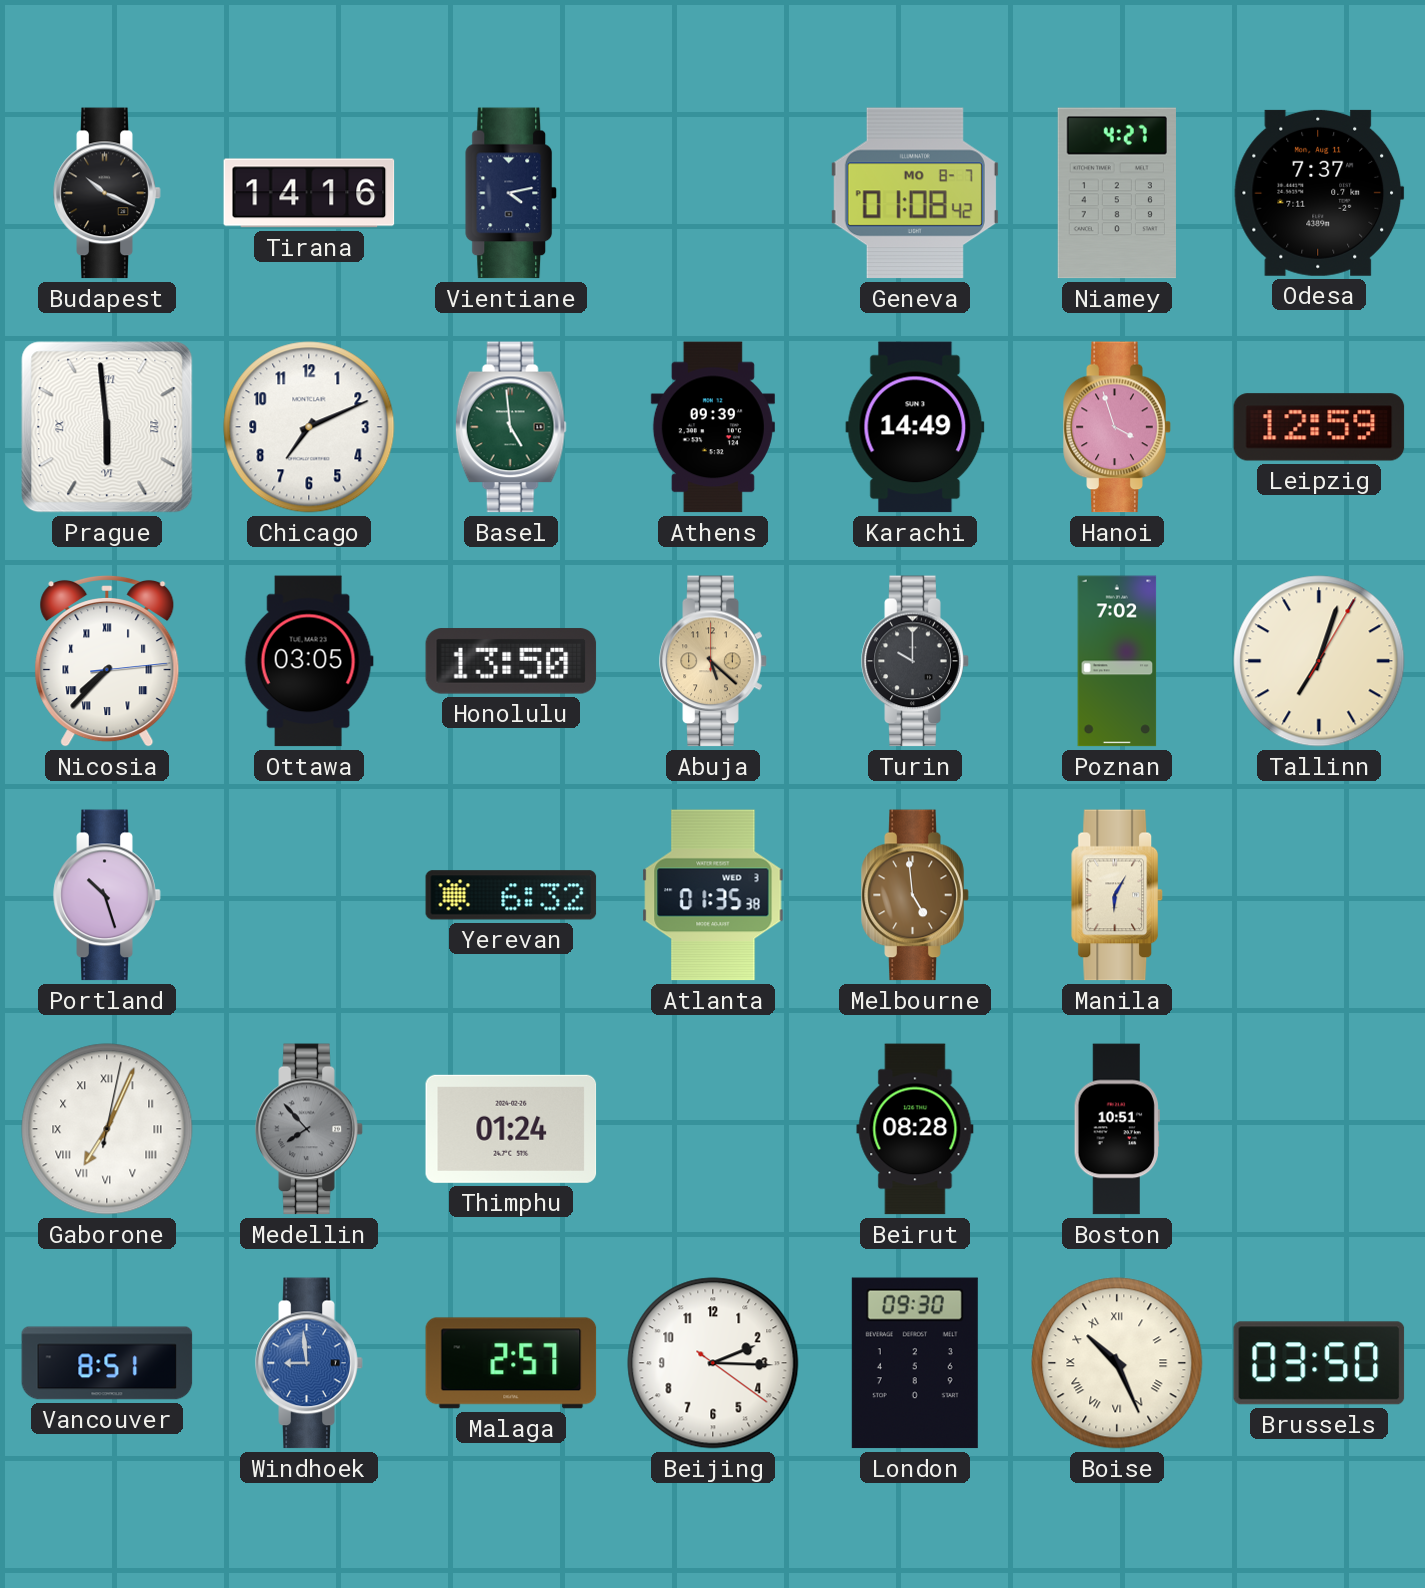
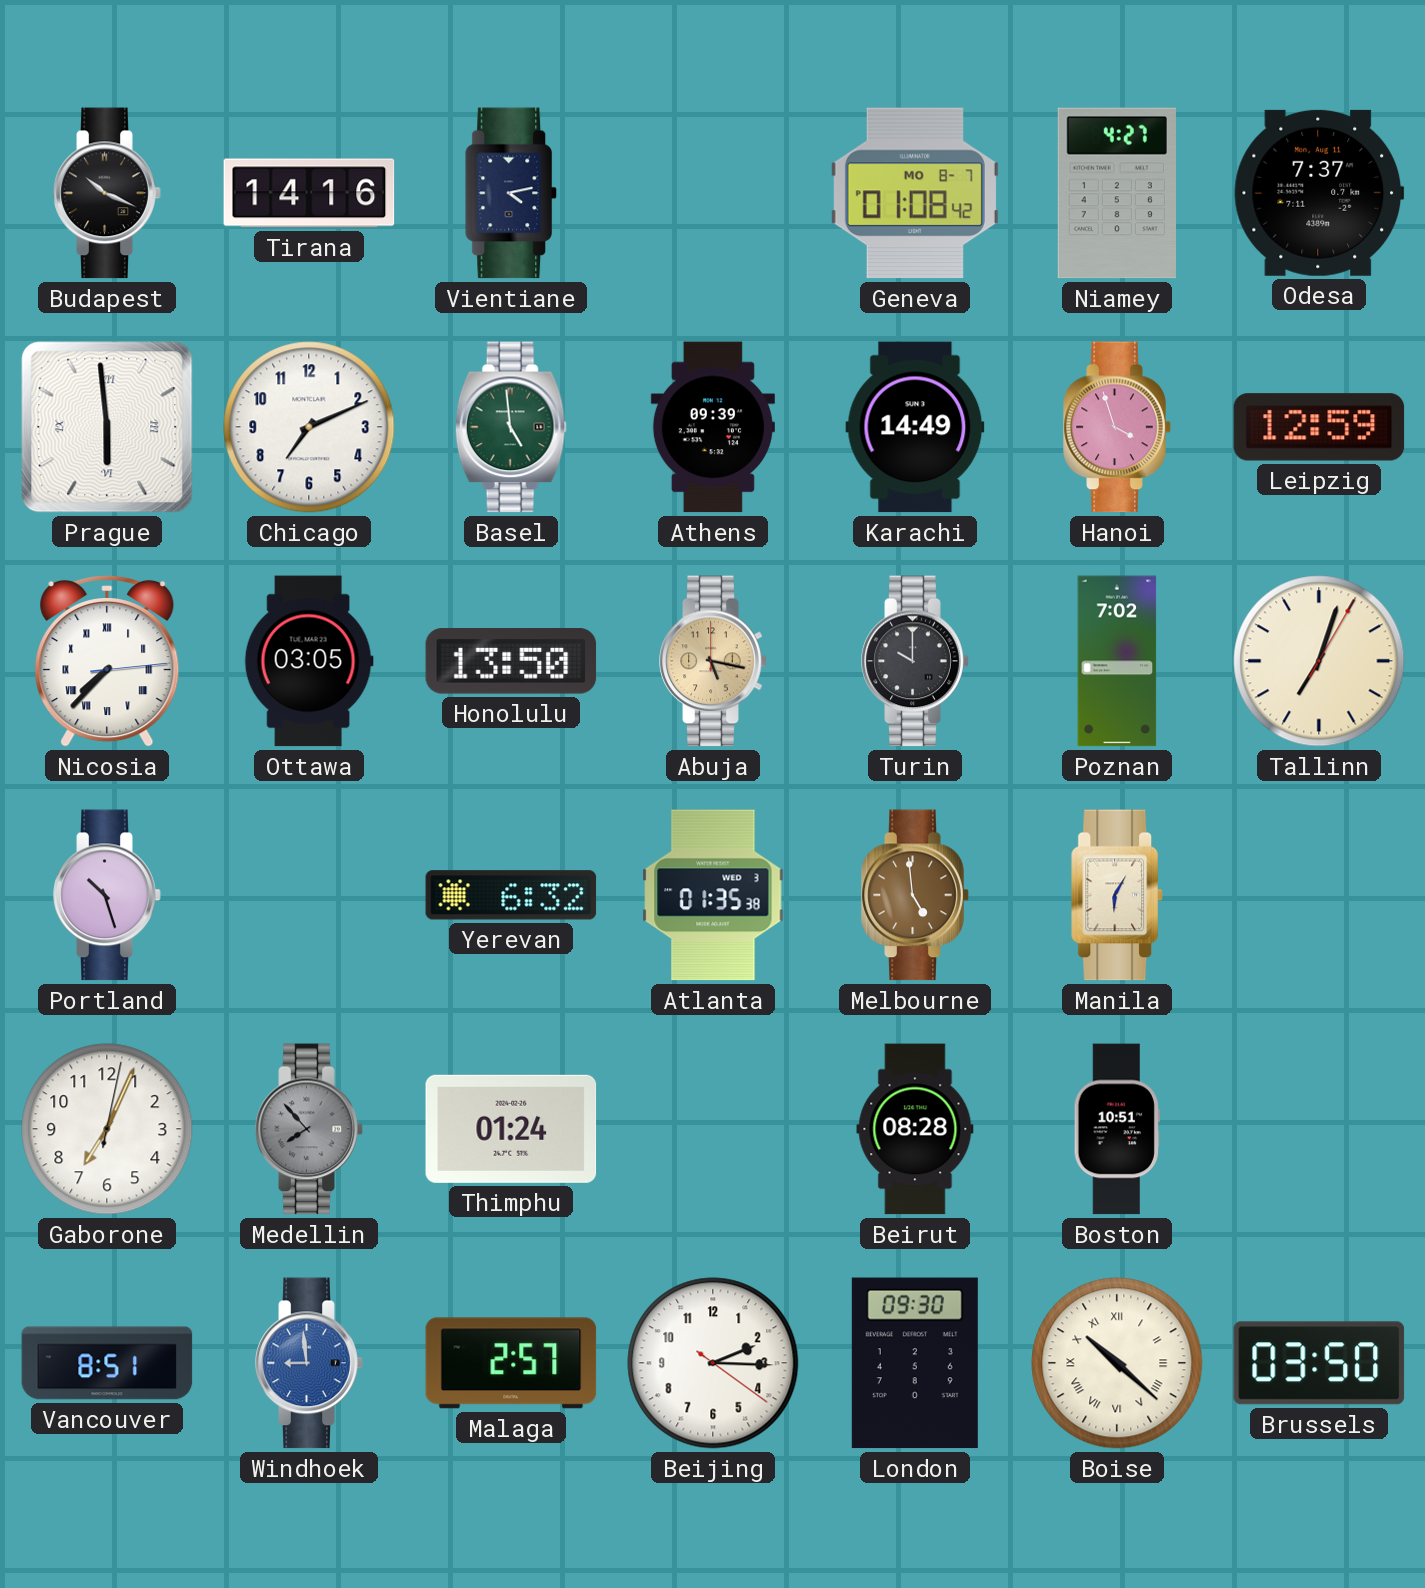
Abuja: 5:22 -> 5:17
Gaborone numerals: Roman -> Arabic
Boise: 10:26 -> 10:22
